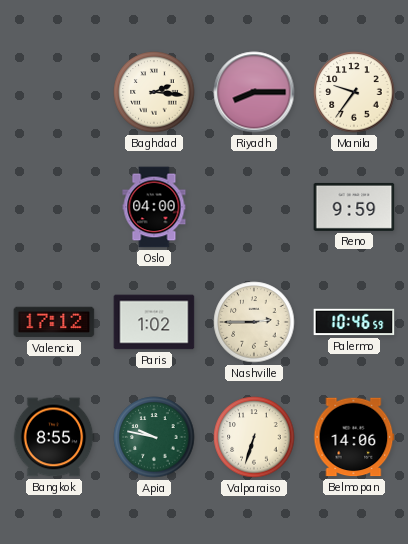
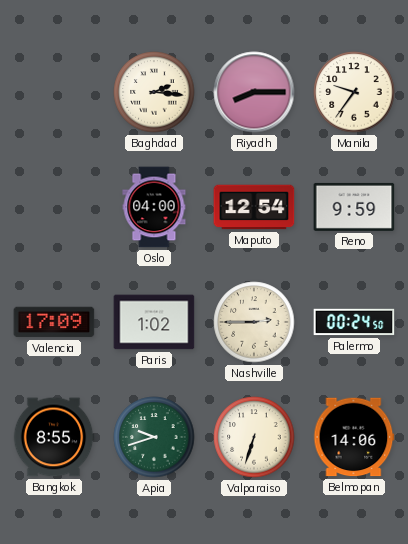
Maputo: none -> 12:54
Valencia: 17:12 -> 17:09
Palermo: 10:46 -> 00:24
Apia: 9:47 -> 9:42
